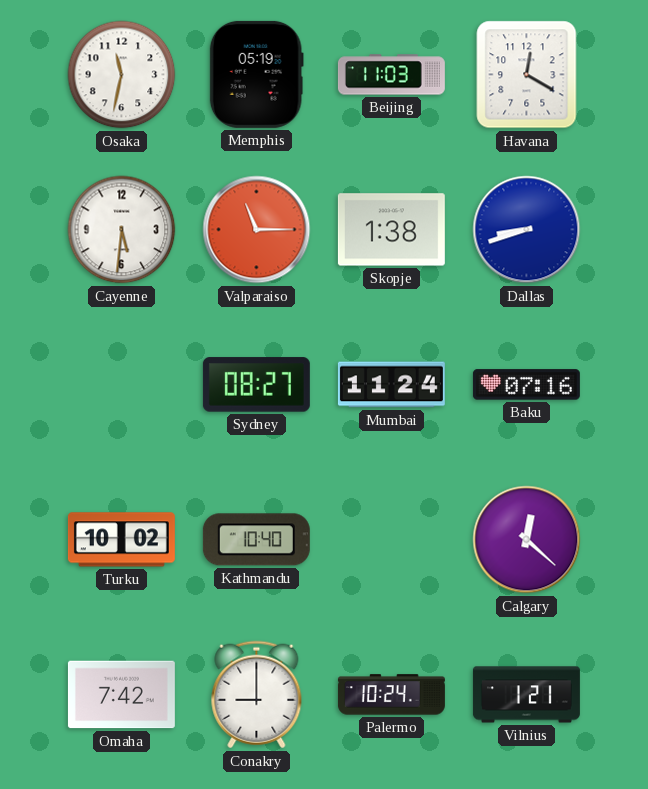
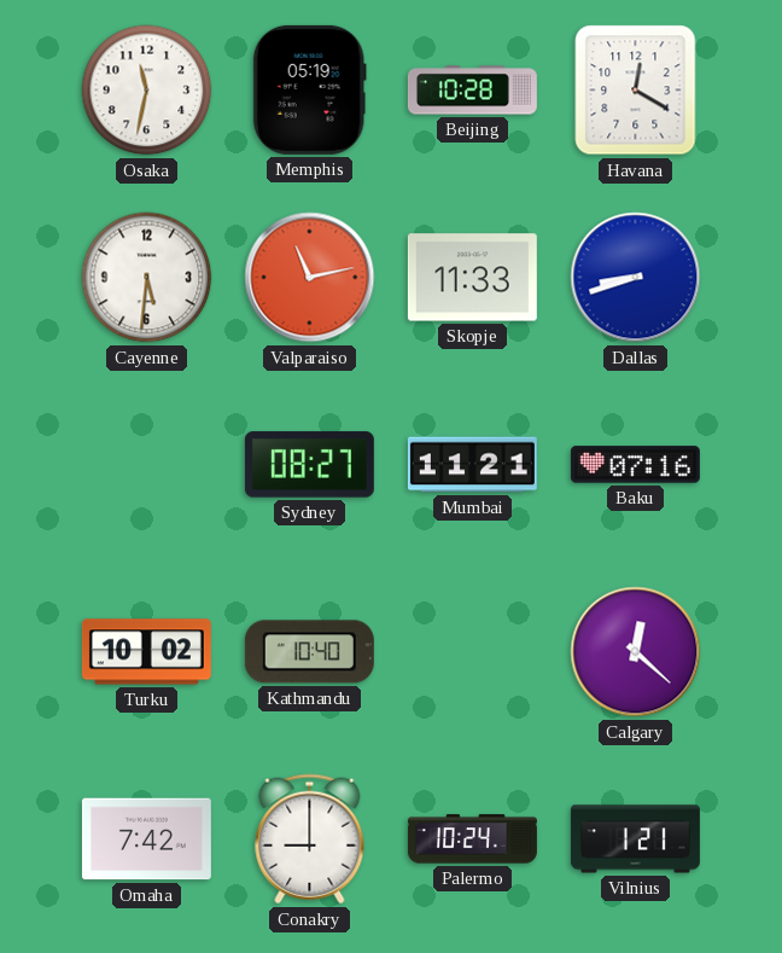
Beijing: 11:03 -> 10:28
Valparaiso: 11:15 -> 11:13
Skopje: 1:38 -> 11:33
Mumbai: 11:24 -> 11:21
